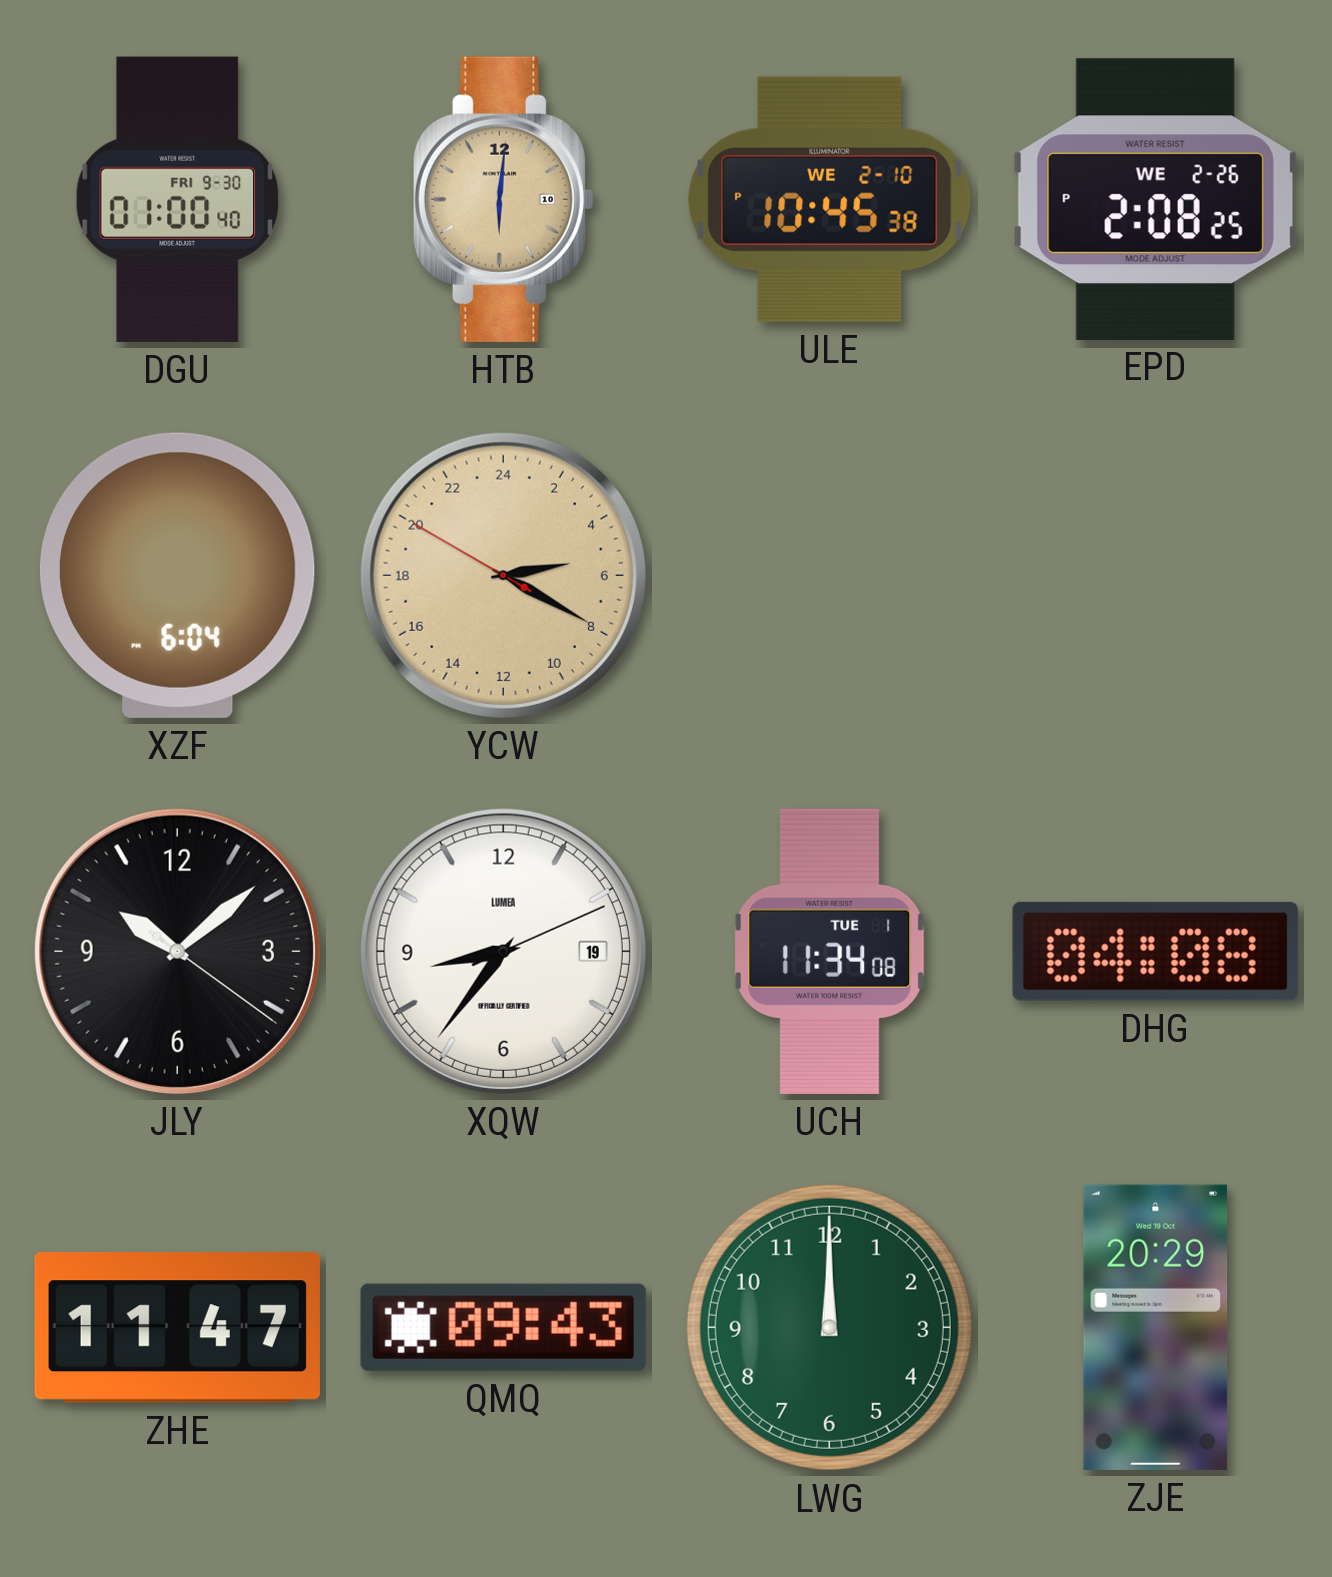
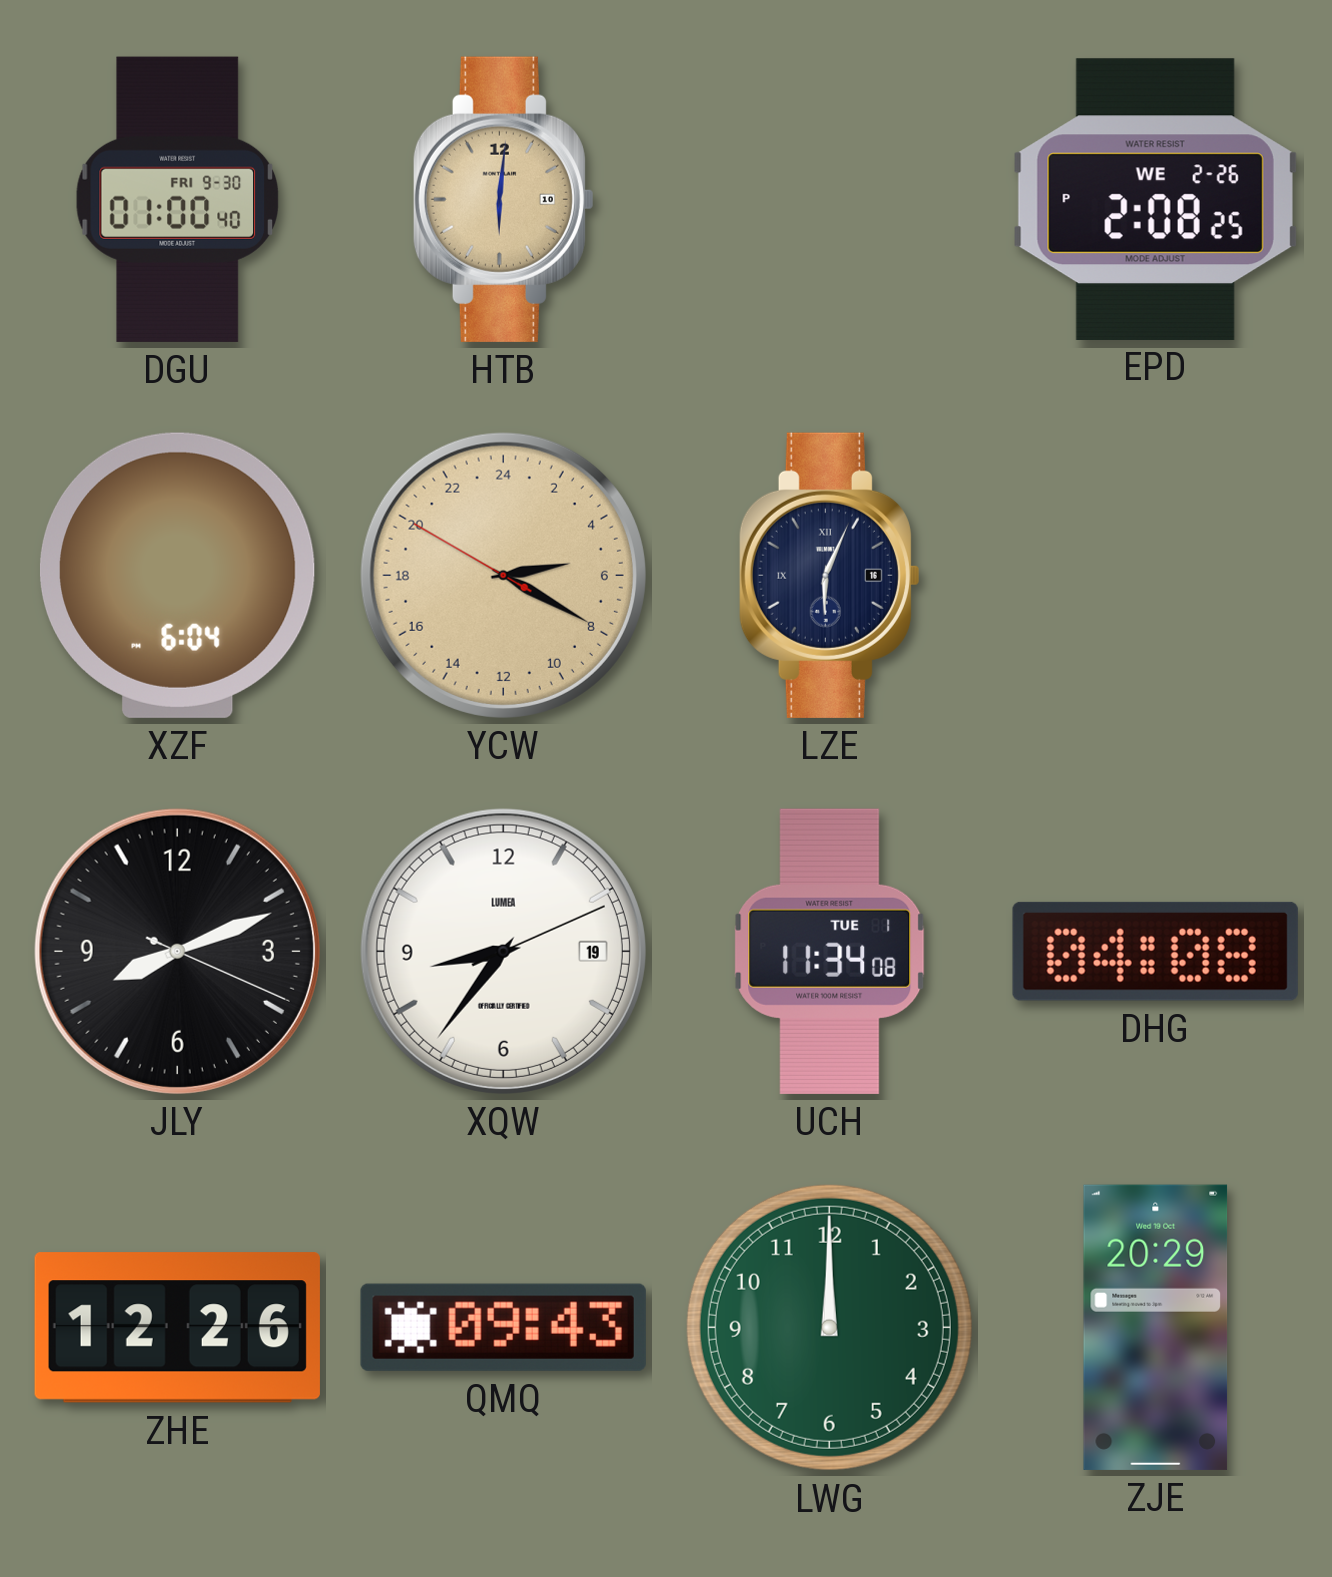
ULE: 10:45 -> none
LZE: none -> 6:04
JLY: 10:08 -> 8:11
ZHE: 11:47 -> 12:26
